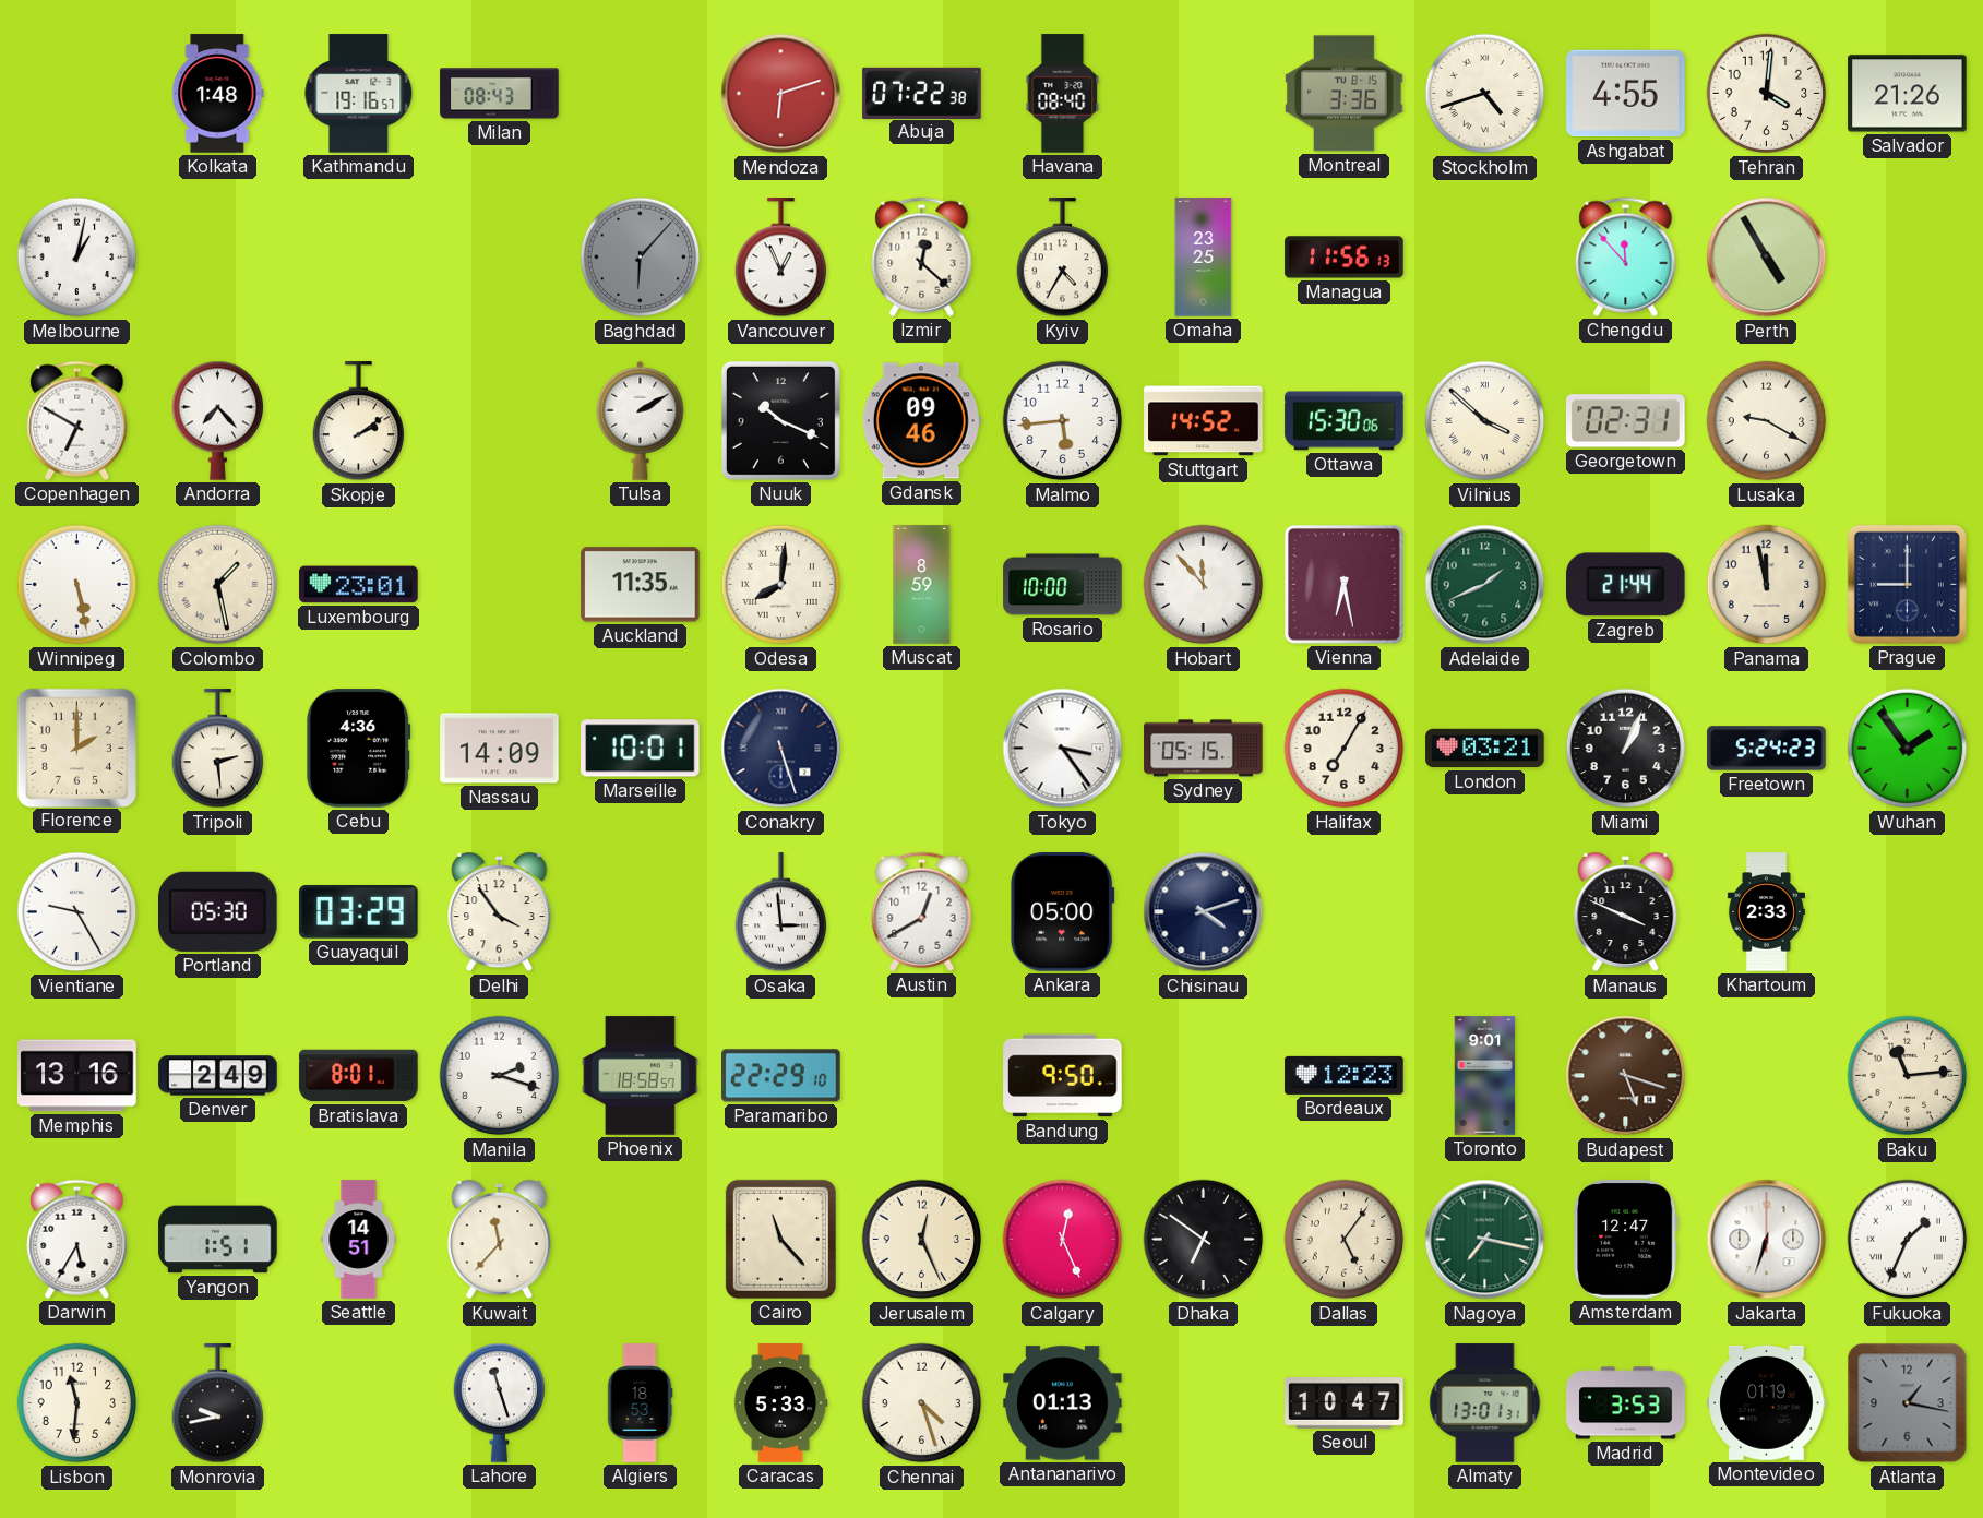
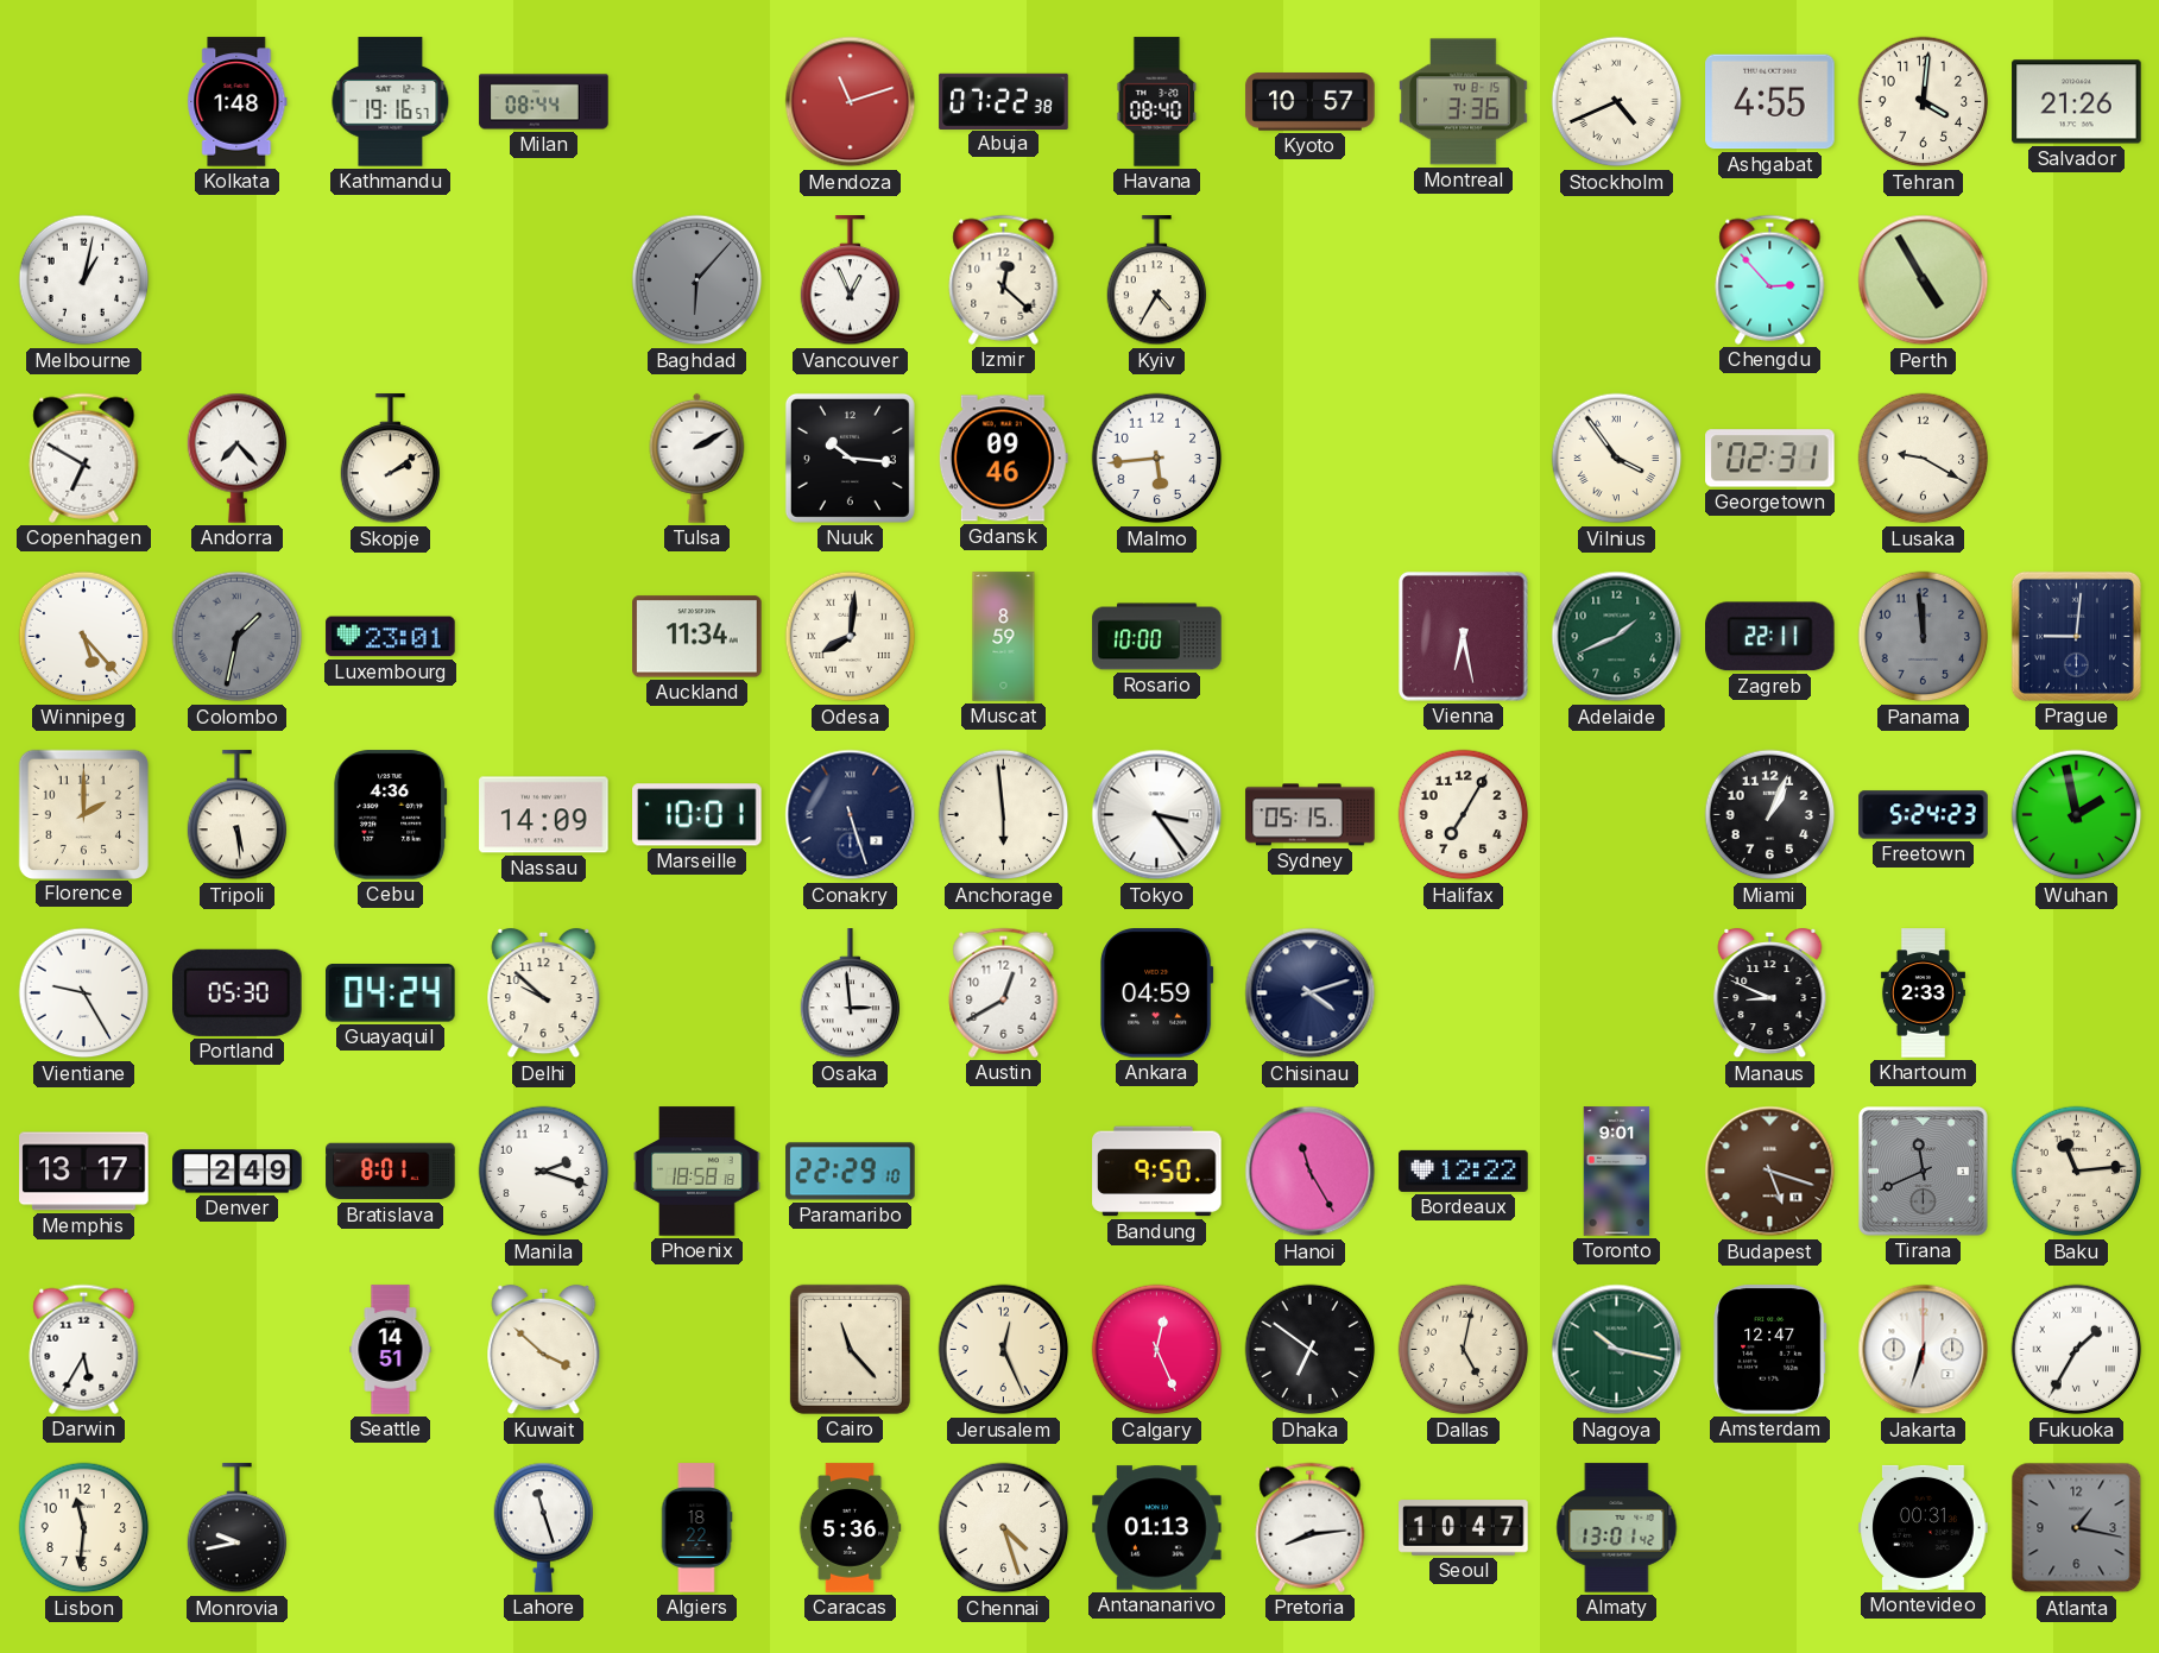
Milan: 08:43 -> 08:44
Mendoza: 6:12 -> 11:12
Kyoto: none -> 10:57
Stockholm: 4:42 -> 4:41
Omaha: 23:25 -> none
Managua: 11:56 -> none
Chengdu: 11:53 -> 2:53
Nuuk: 10:19 -> 10:16
Stuttgart: 14:52 -> none
Ottawa: 15:30 -> none
Vilnius: 3:52 -> 3:54
Winnipeg: 5:28 -> 5:23
Colombo: 1:28 -> 1:32
Colombo dial: cream -> grey
Auckland: 11:35 -> 11:34
Hobart: 11:53 -> none
Zagreb: 21:44 -> 22:11
Panama: 11:58 -> 11:59
Panama dial: cream -> grey
Prague: 9:00 -> 9:01
Tripoli: 2:29 -> 5:29
Anchorage: none -> 5:59
London: 03:21 -> none
Wuhan: 1:54 -> 1:58
Guayaquil: 03:29 -> 04:24
Delhi: 3:54 -> 9:52
Ankara: 05:00 -> 04:59
Manaus: 3:49 -> 8:49
Memphis: 13:16 -> 13:17
Phoenix: 18:58:57 -> 18:58:18
Hanoi: none -> 11:25
Bordeaux: 12:23 -> 12:22
Tirana: none -> 11:41
Yangon: 1:51 -> none
Kuwait: 11:37 -> 3:52
Dallas: 5:06 -> 5:02
Nagoya: 7:17 -> 10:17
Fukuoka: 1:34 -> 1:35
Algiers: 18:53 -> 18:22
Caracas: 5:33 -> 5:36
Pretoria: none -> 8:14
Almaty: 13:01:31 -> 13:01:42
Madrid: 3:53 -> none
Montevideo: 01:19 -> 00:31
